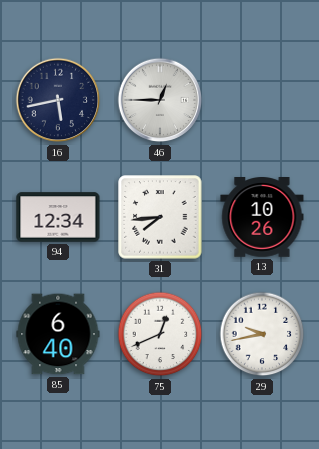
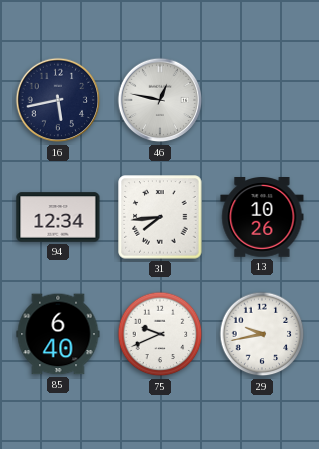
46: 12:45 -> 12:47
75: 12:41 -> 9:41
